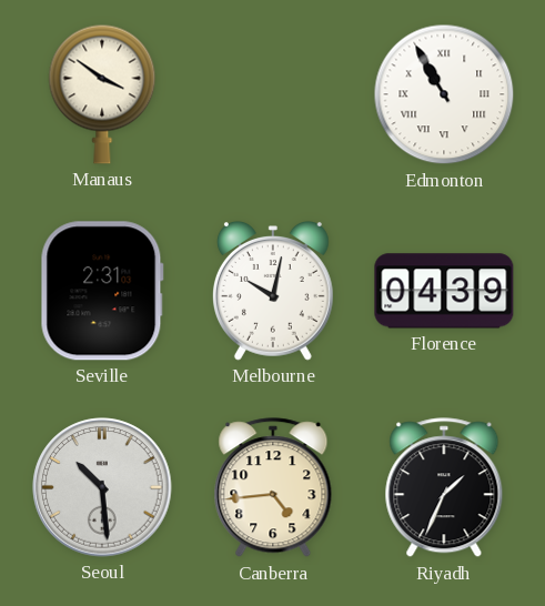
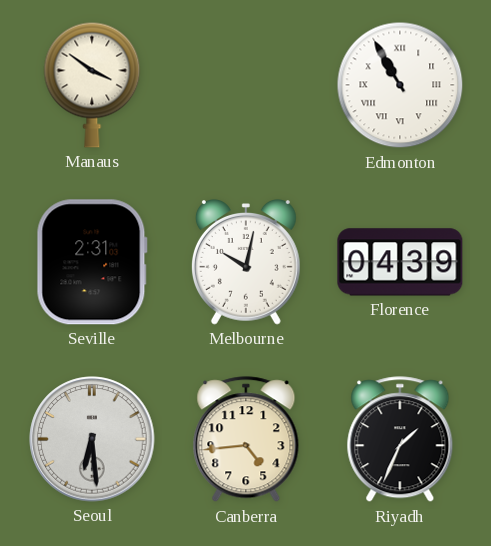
Seoul: 10:29 -> 6:29
